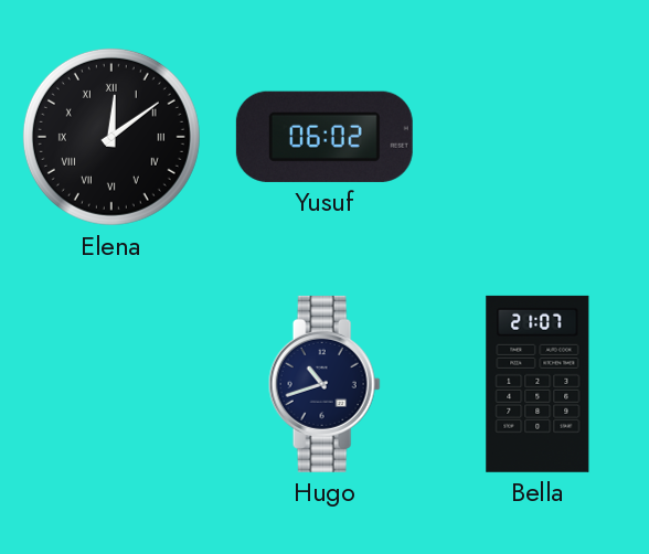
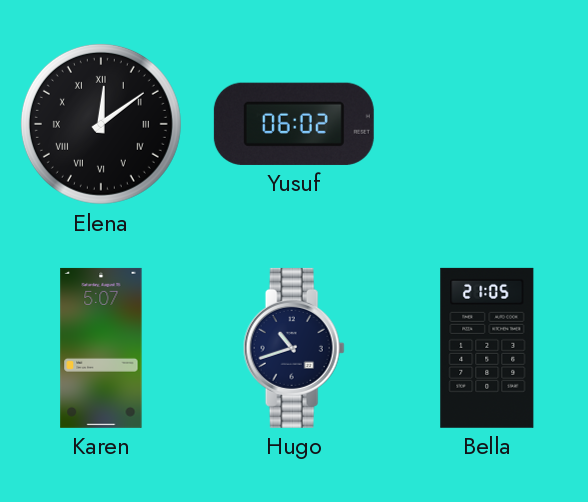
Karen: none -> 5:07
Bella: 21:07 -> 21:05
